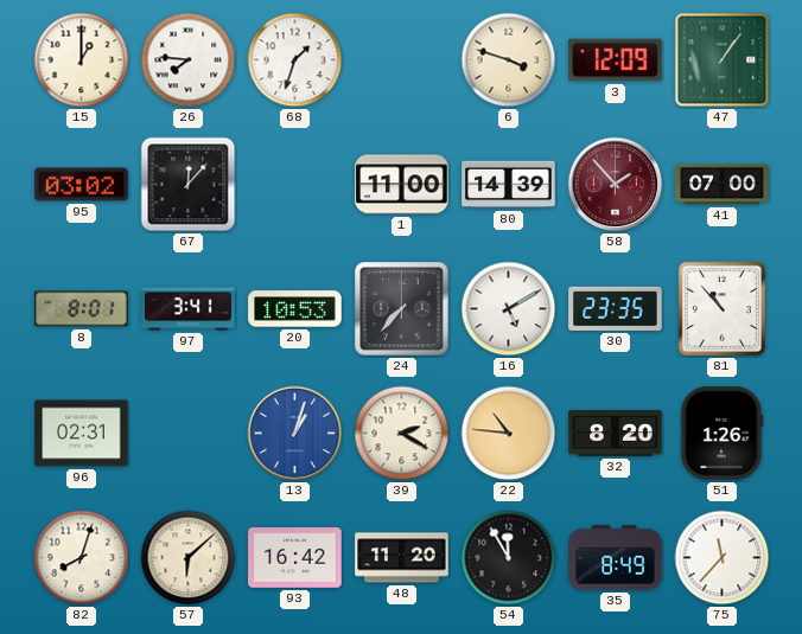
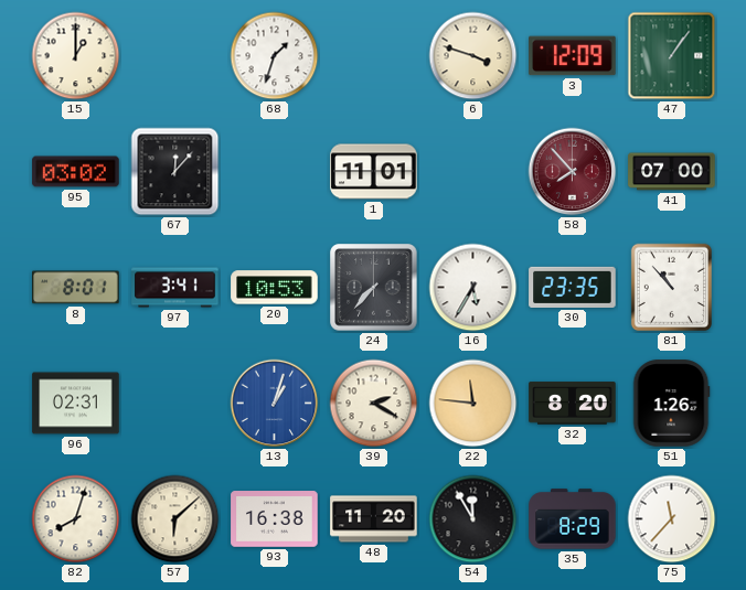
26: 7:46 -> none
1: 11:00 -> 11:01
80: 14:39 -> none
58: 1:53 -> 7:53
16: 5:10 -> 5:35
22: 10:46 -> 11:46
93: 16:42 -> 16:38
35: 8:49 -> 8:29
